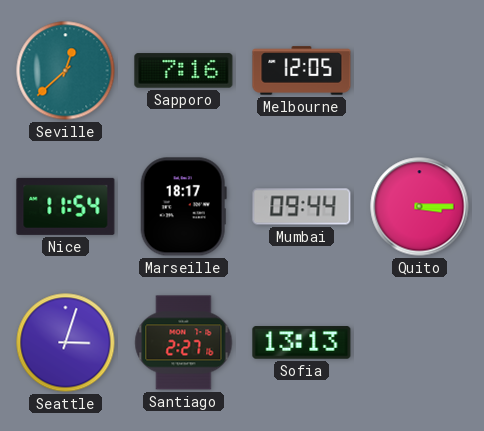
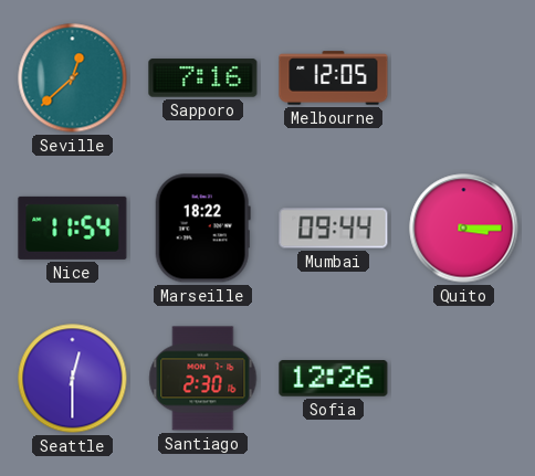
Marseille: 18:17 -> 18:22
Seattle: 3:03 -> 12:30
Santiago: 2:27 -> 2:30
Sofia: 13:13 -> 12:26
